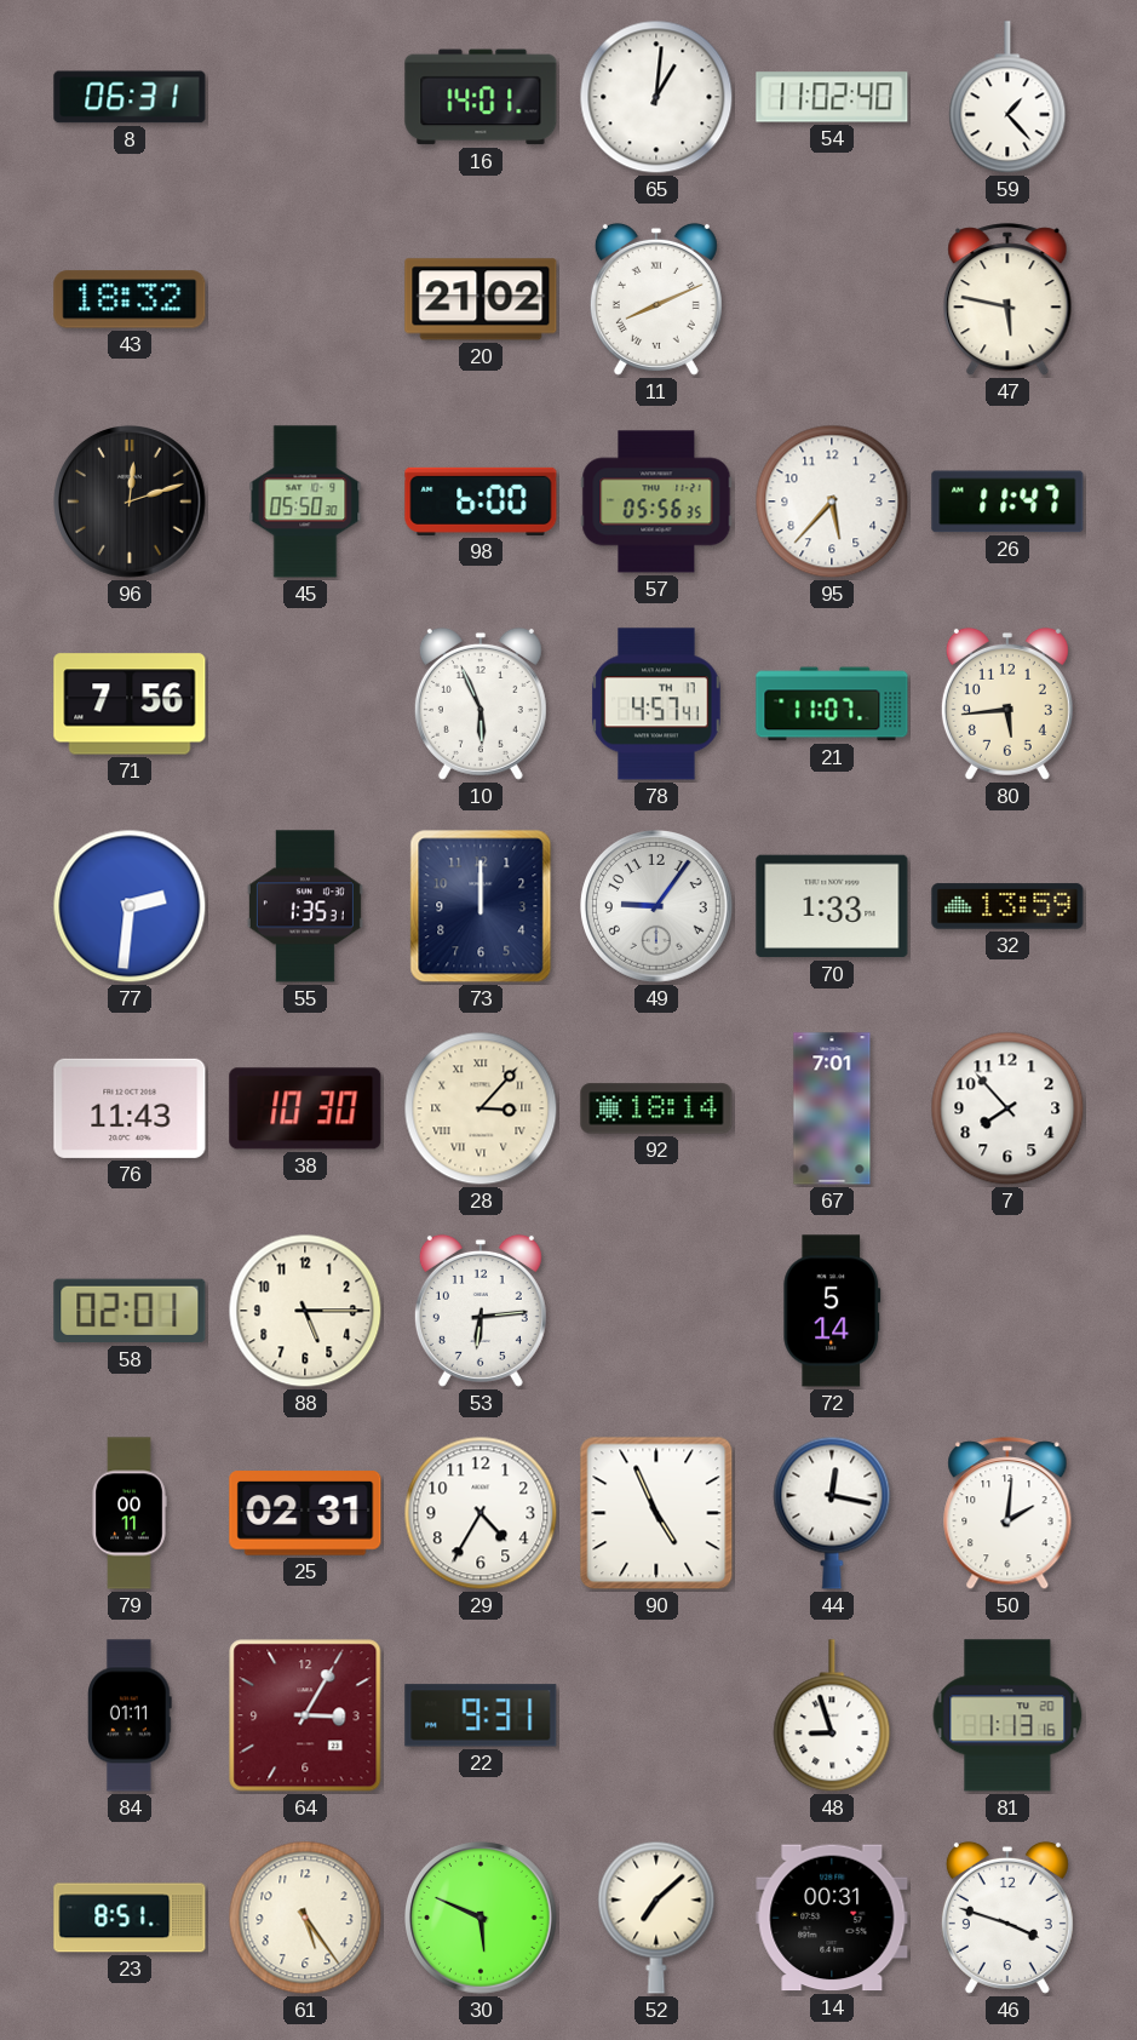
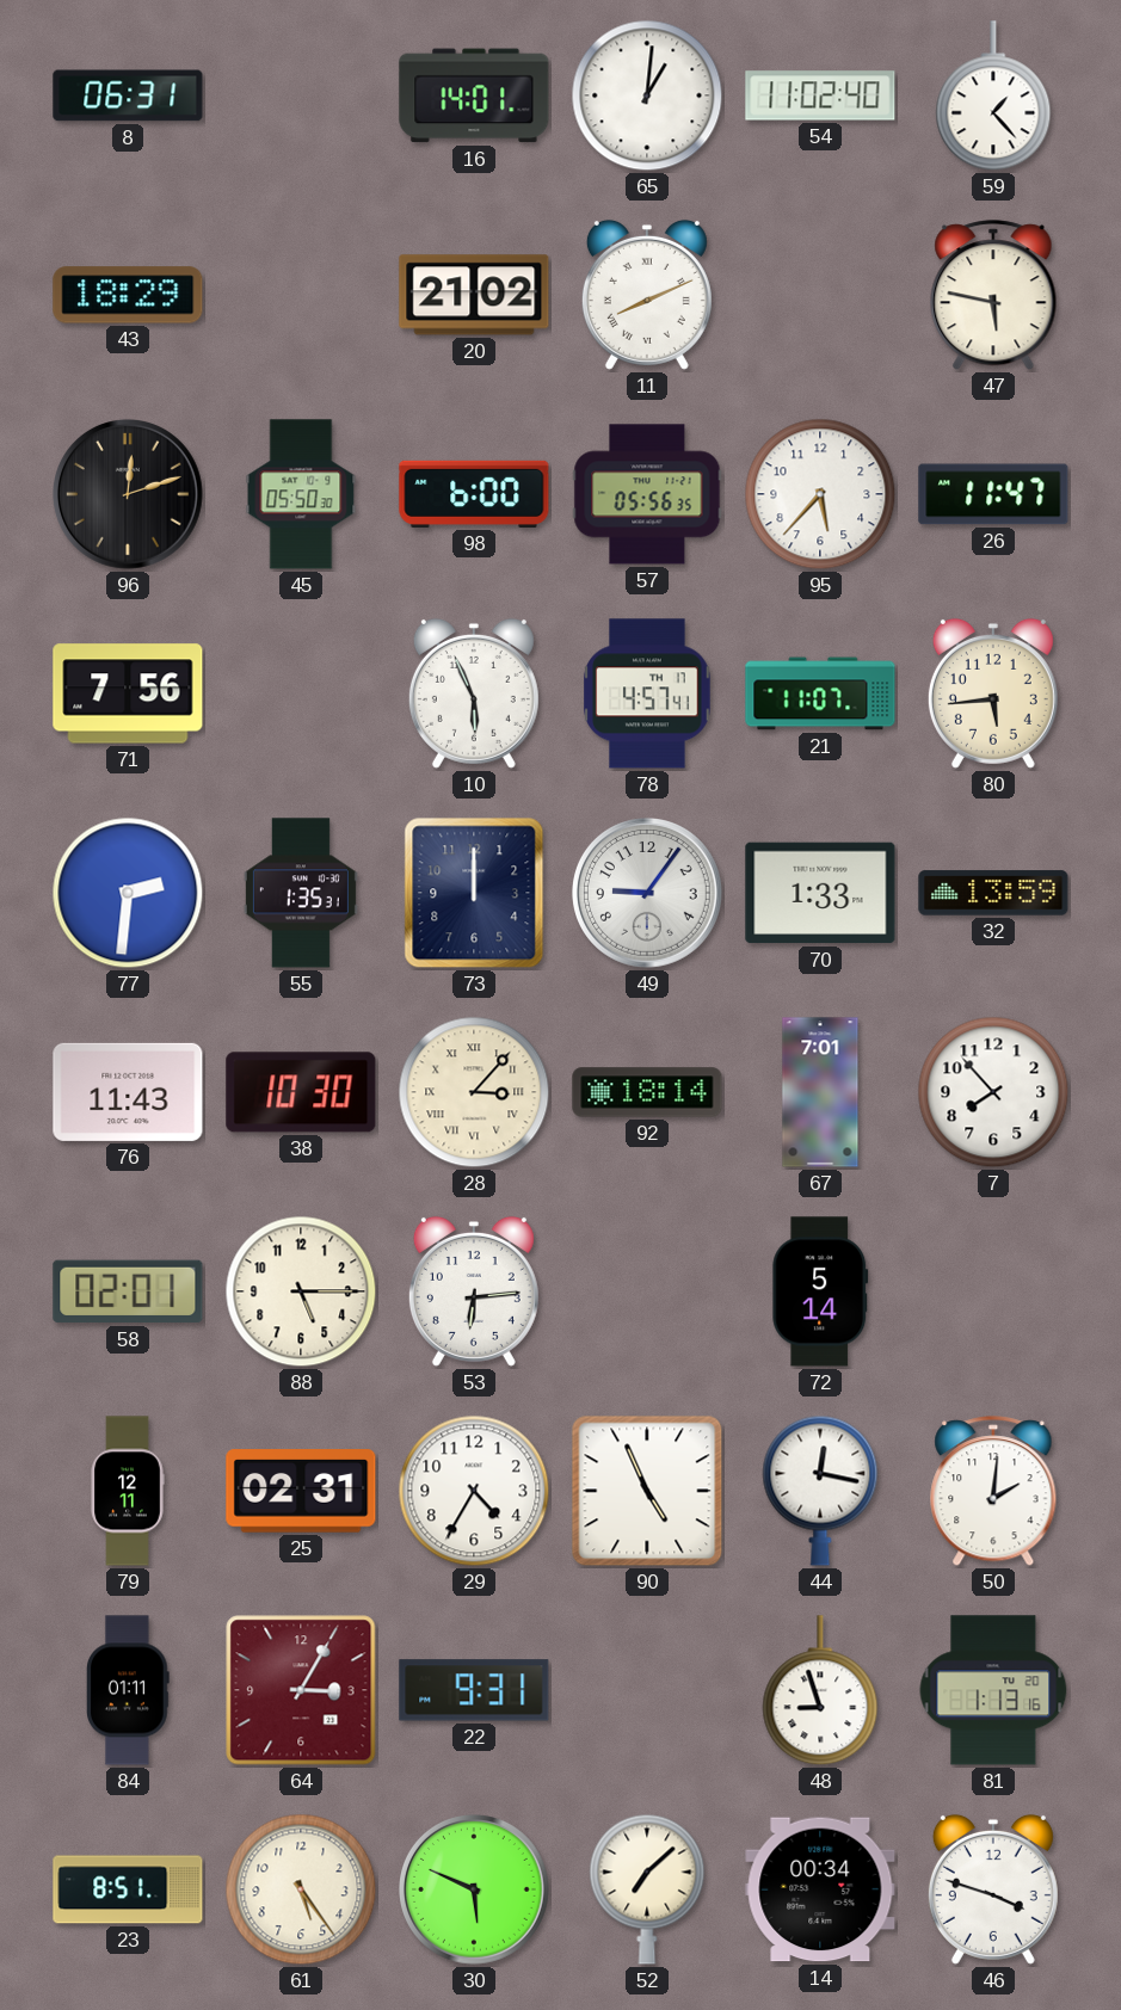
43: 18:32 -> 18:29
79: 00:11 -> 12:11
14: 00:31 -> 00:34
